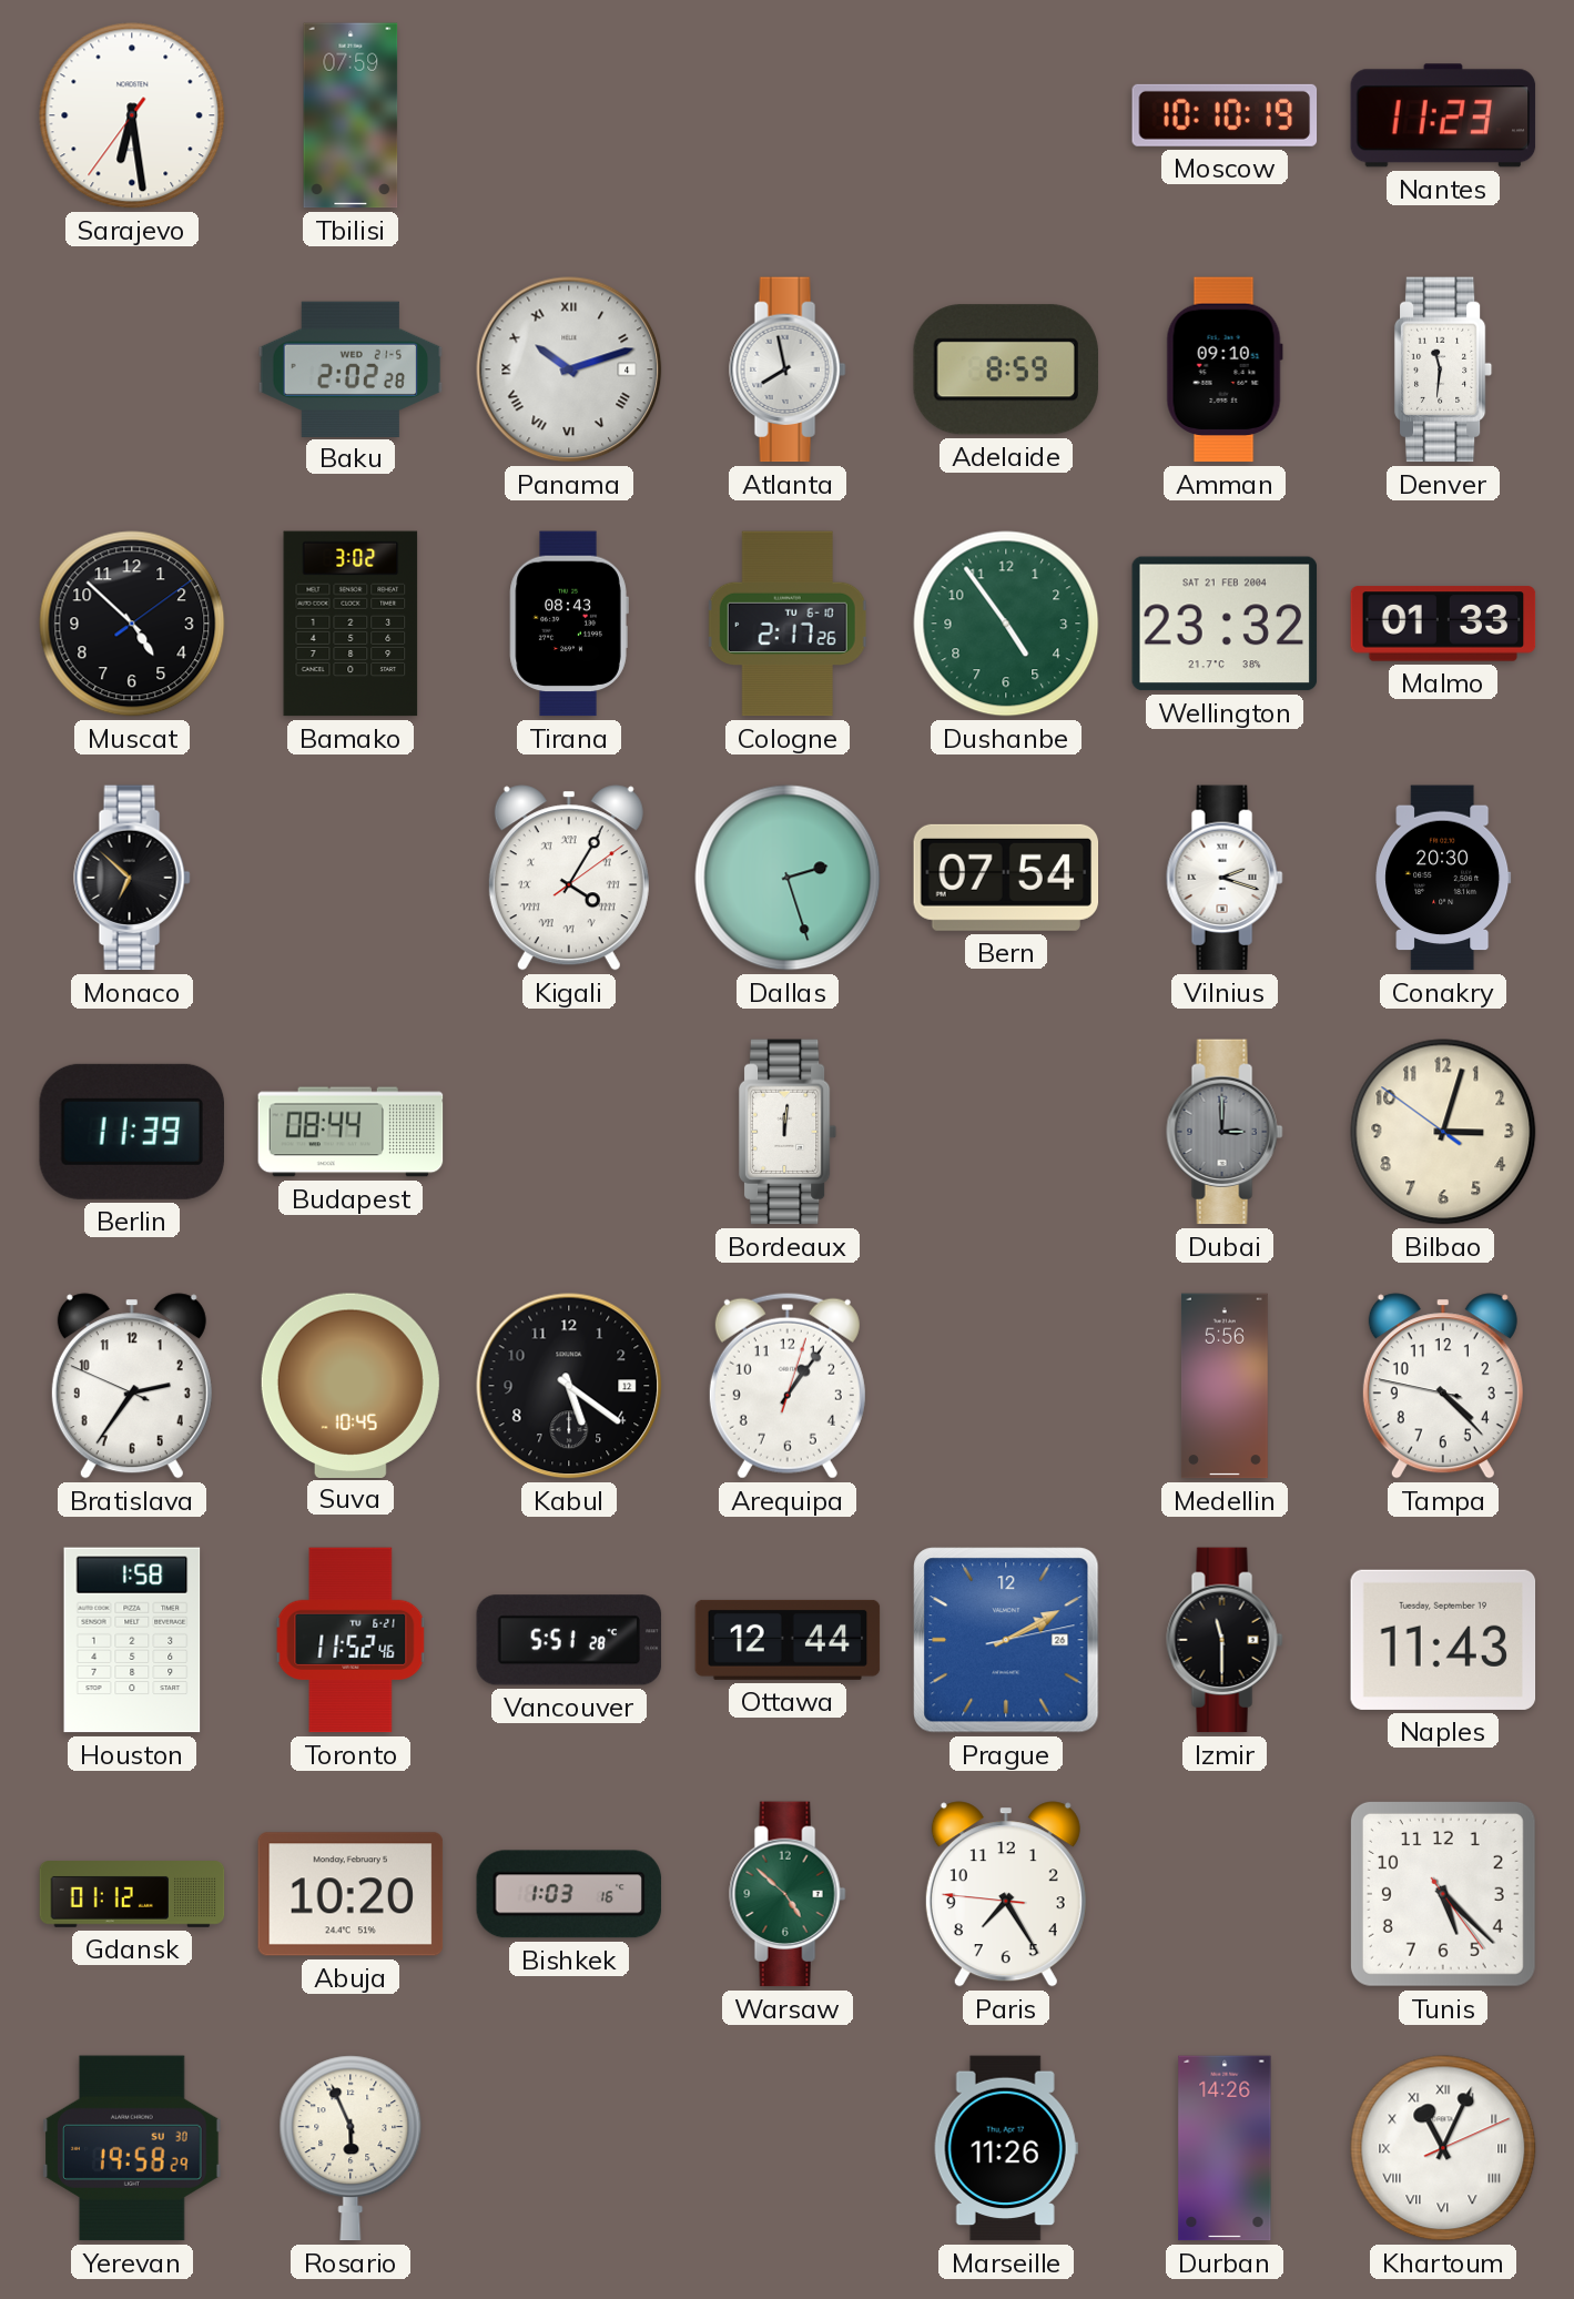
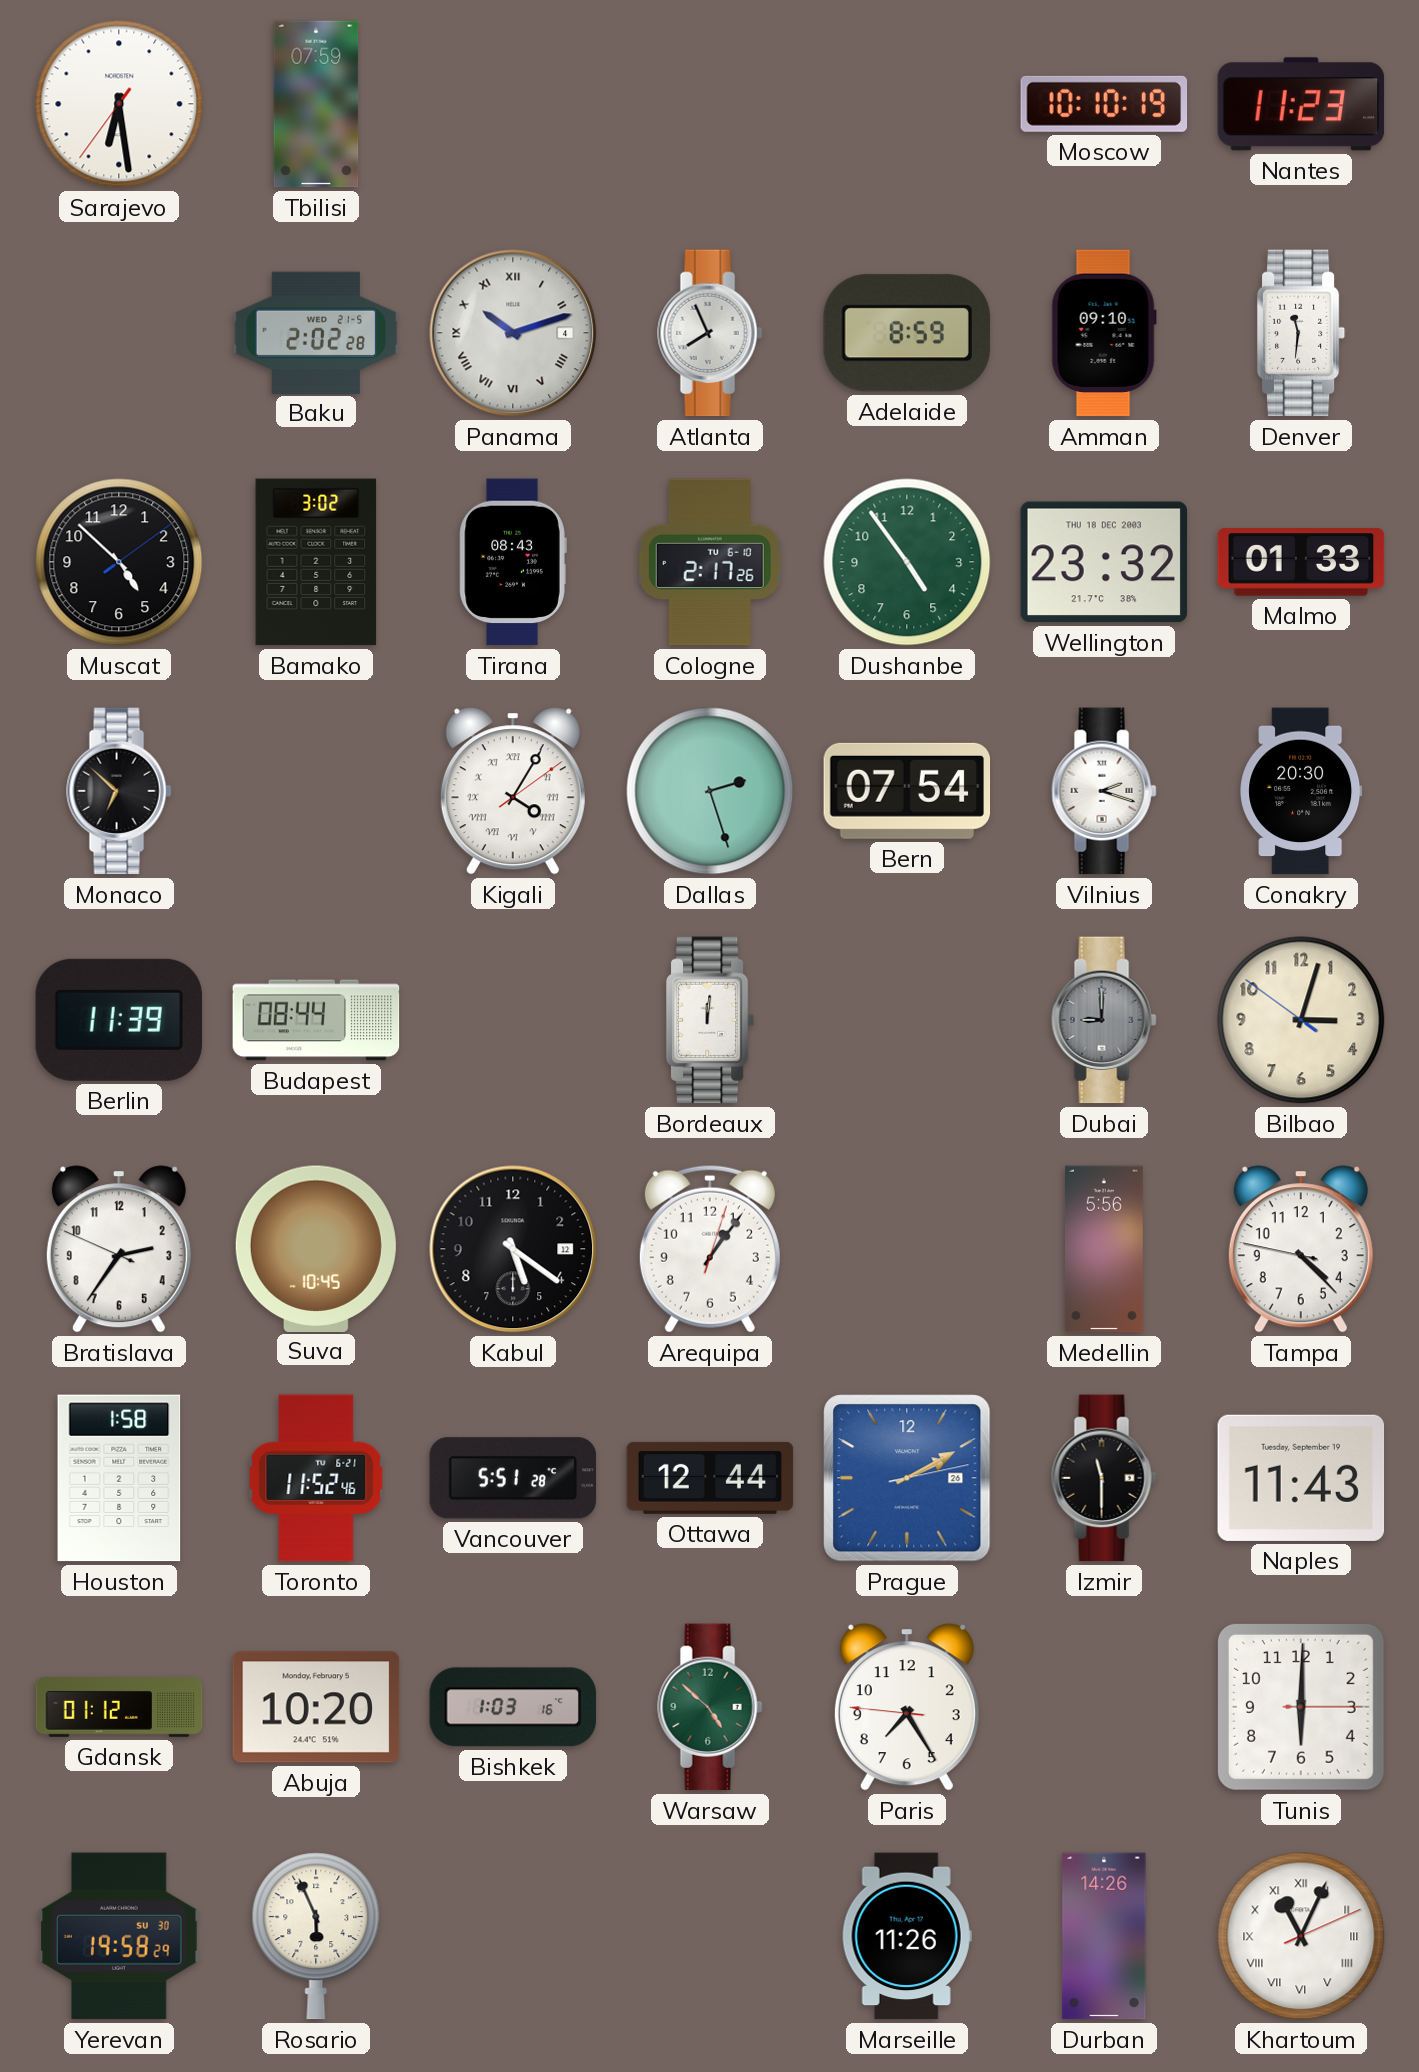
Atlanta: 7:58 -> 7:56
Wellington date: SAT 21 FEB 2004 -> THU 18 DEC 2003
Dubai: 3:00 -> 9:00
Tunis: 5:22 -> 6:00
